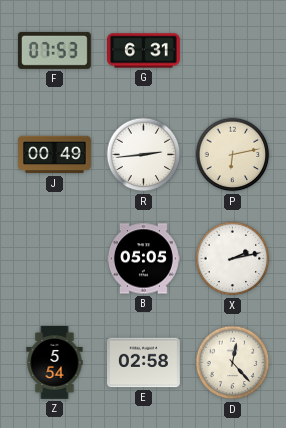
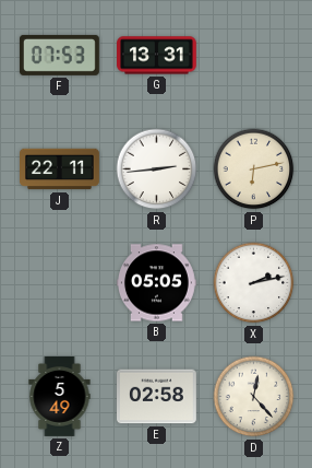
G: 6:31 -> 13:31
J: 00:49 -> 22:11
Z: 5:54 -> 5:49
